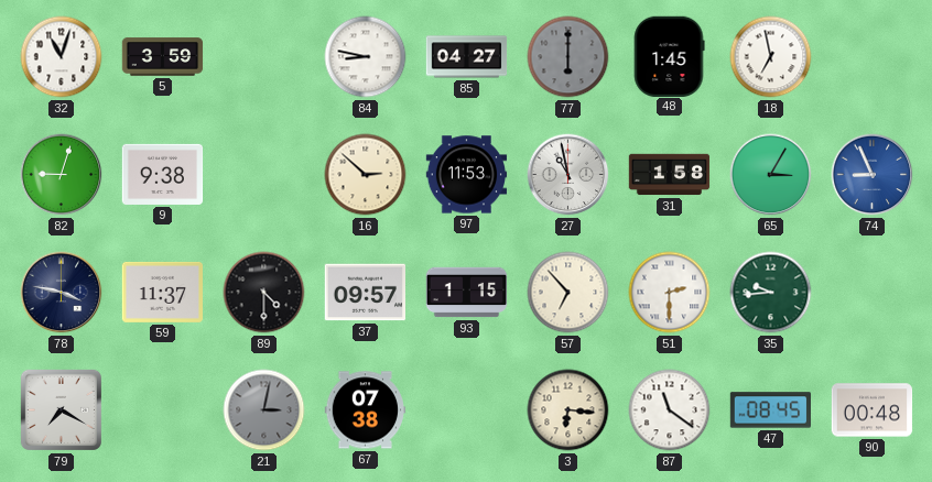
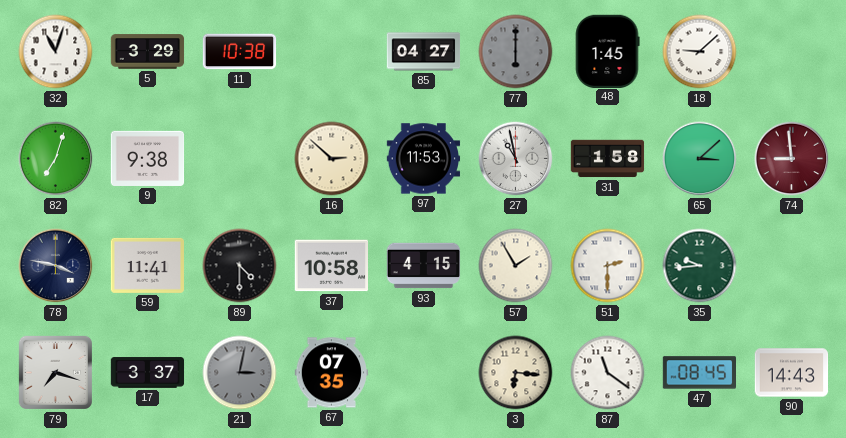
5: 3:59 -> 3:29
11: none -> 10:38
84: 8:47 -> none
18: 6:58 -> 9:08
82: 9:03 -> 7:03
65: 3:05 -> 3:08
74: 8:56 -> 8:59
74 dial: blue -> burgundy
59: 11:37 -> 11:41
37: 09:57 -> 10:58
93: 1:15 -> 4:15
57: 6:53 -> 1:55
79: 7:20 -> 7:18
17: none -> 3:37
67: 07:38 -> 07:35
90: 00:48 -> 14:43
